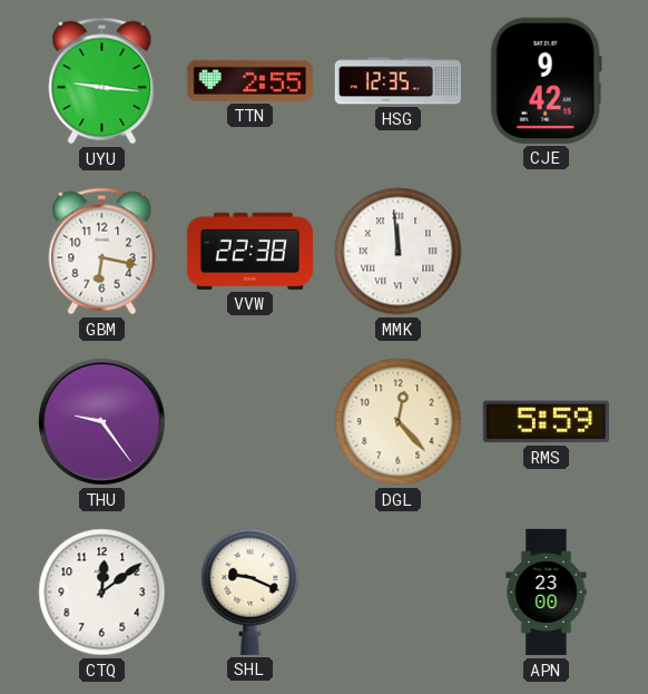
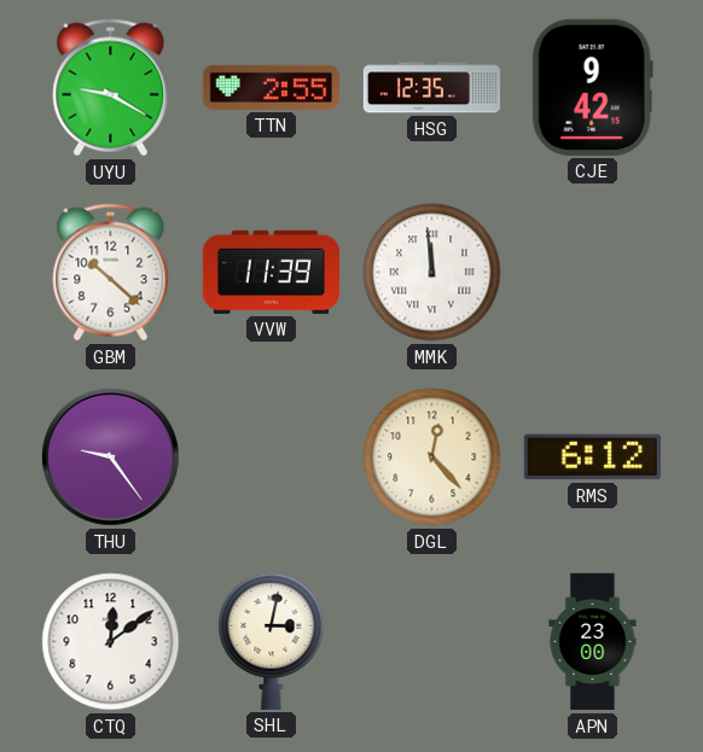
UYU: 9:16 -> 9:20
GBM: 6:17 -> 10:22
VVW: 22:38 -> 11:39
RMS: 5:59 -> 6:12
SHL: 9:19 -> 3:02
